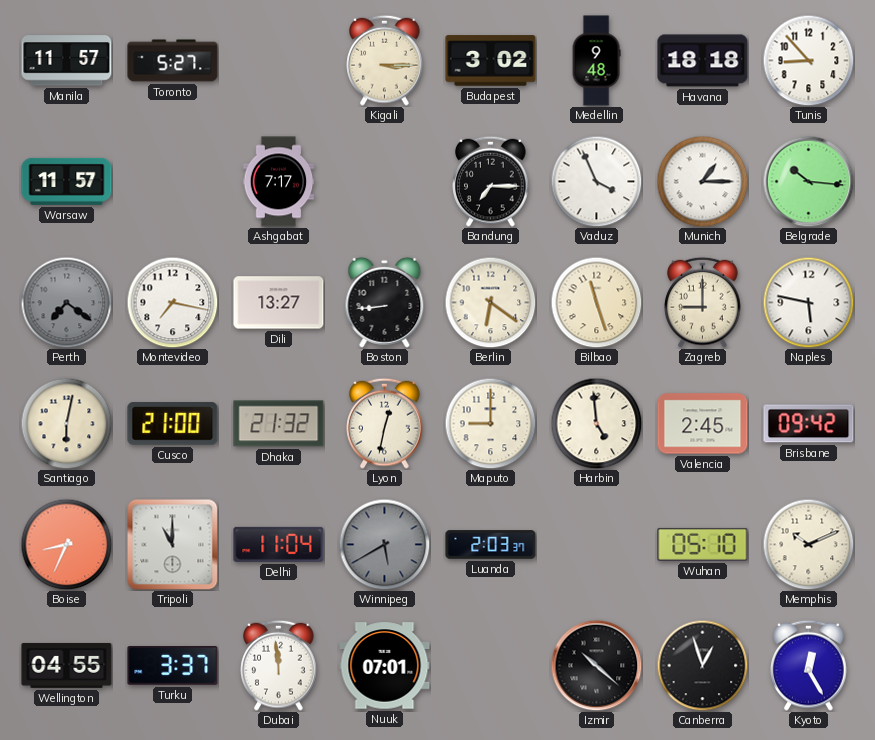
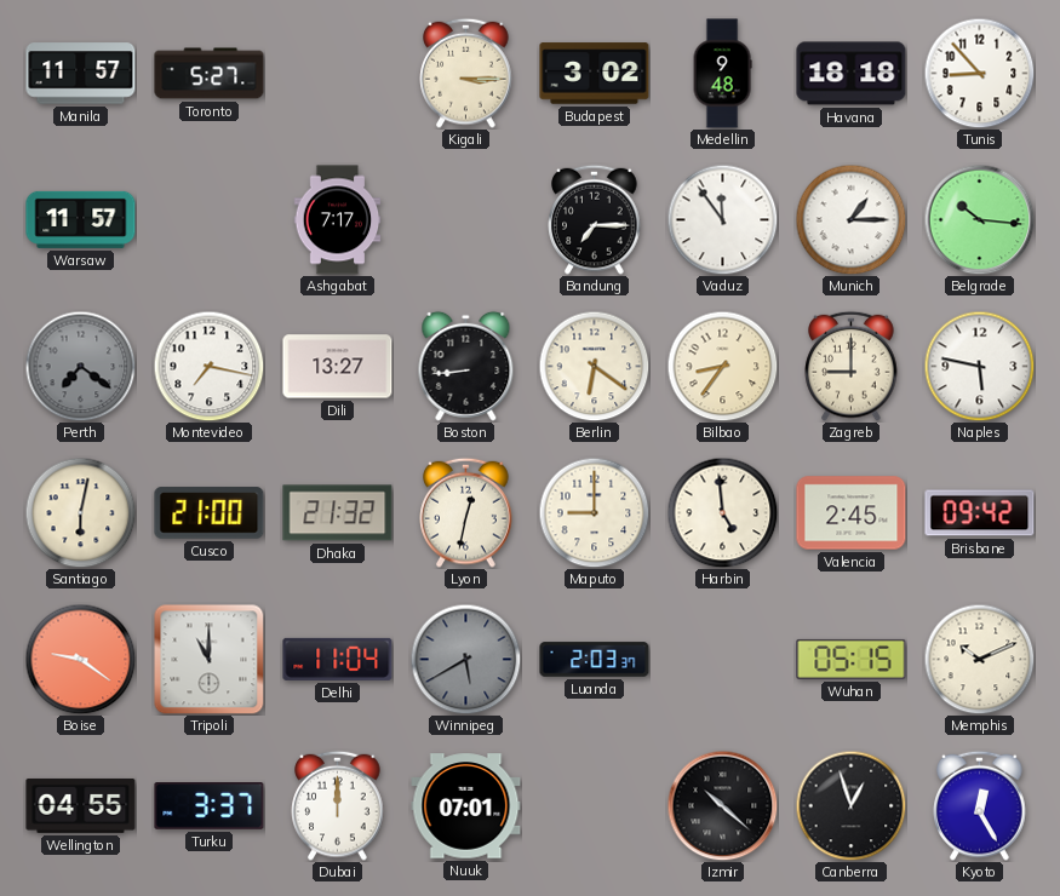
Vaduz: 3:56 -> 11:54
Bilbao: 11:27 -> 8:36
Boise: 8:34 -> 9:21
Wuhan: 05:10 -> 05:15
Dubai: 11:59 -> 12:00
